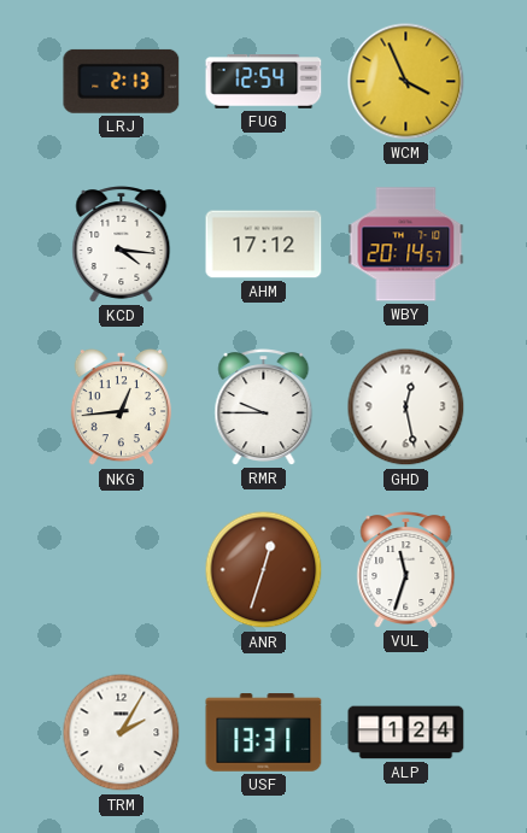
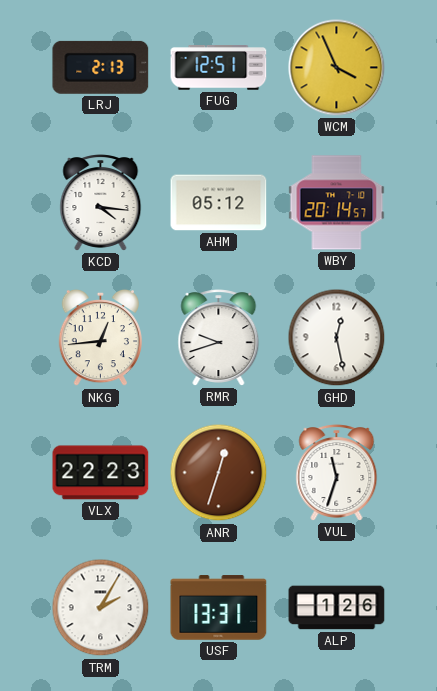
FUG: 12:54 -> 12:51
AHM: 17:12 -> 05:12
RMR: 9:45 -> 9:42
VLX: none -> 22:23
ALP: 1:24 -> 1:26
